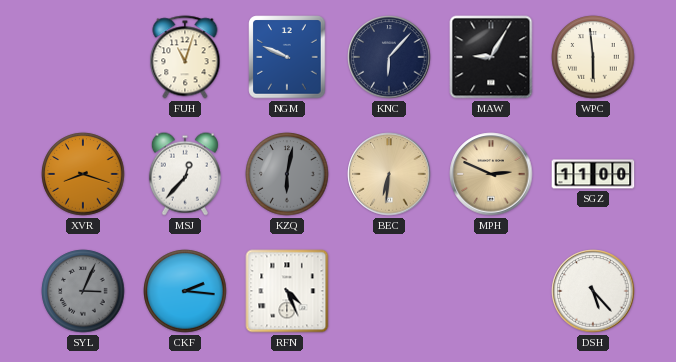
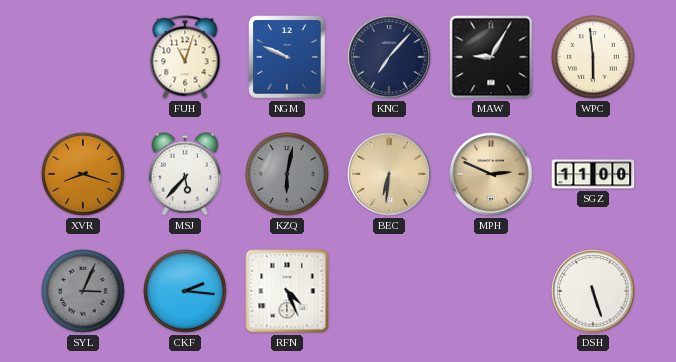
KNC: 6:07 -> 7:07
MSJ: 12:37 -> 5:37
DSH: 5:23 -> 5:27
